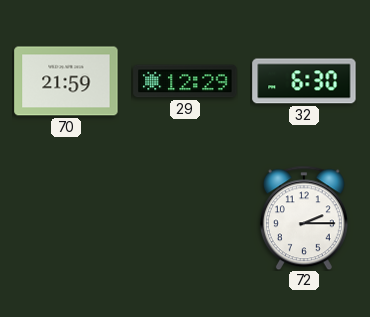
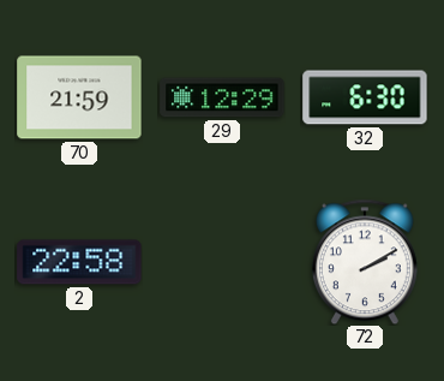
2: none -> 22:58
72: 2:15 -> 2:10
